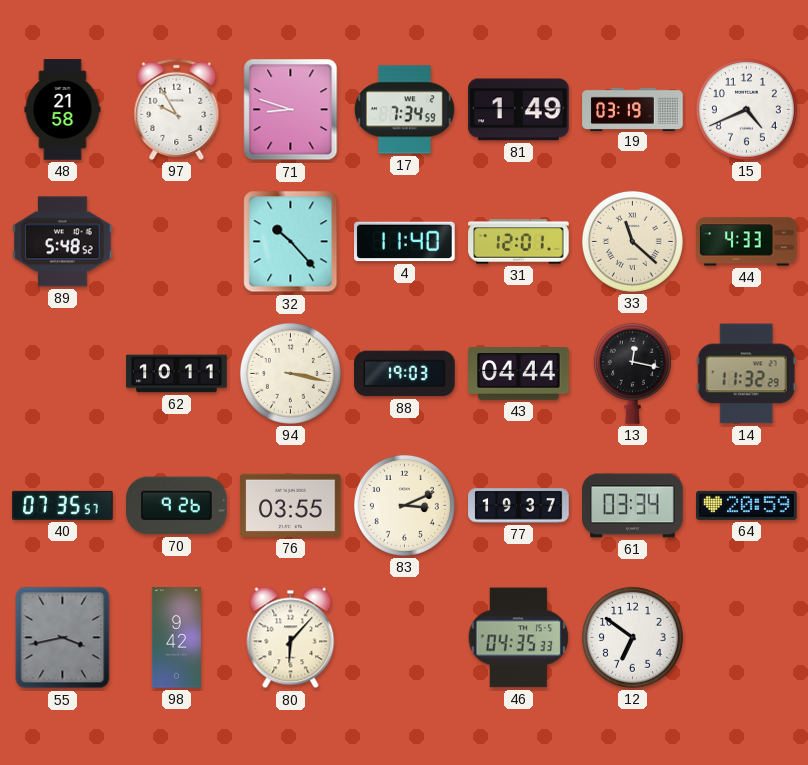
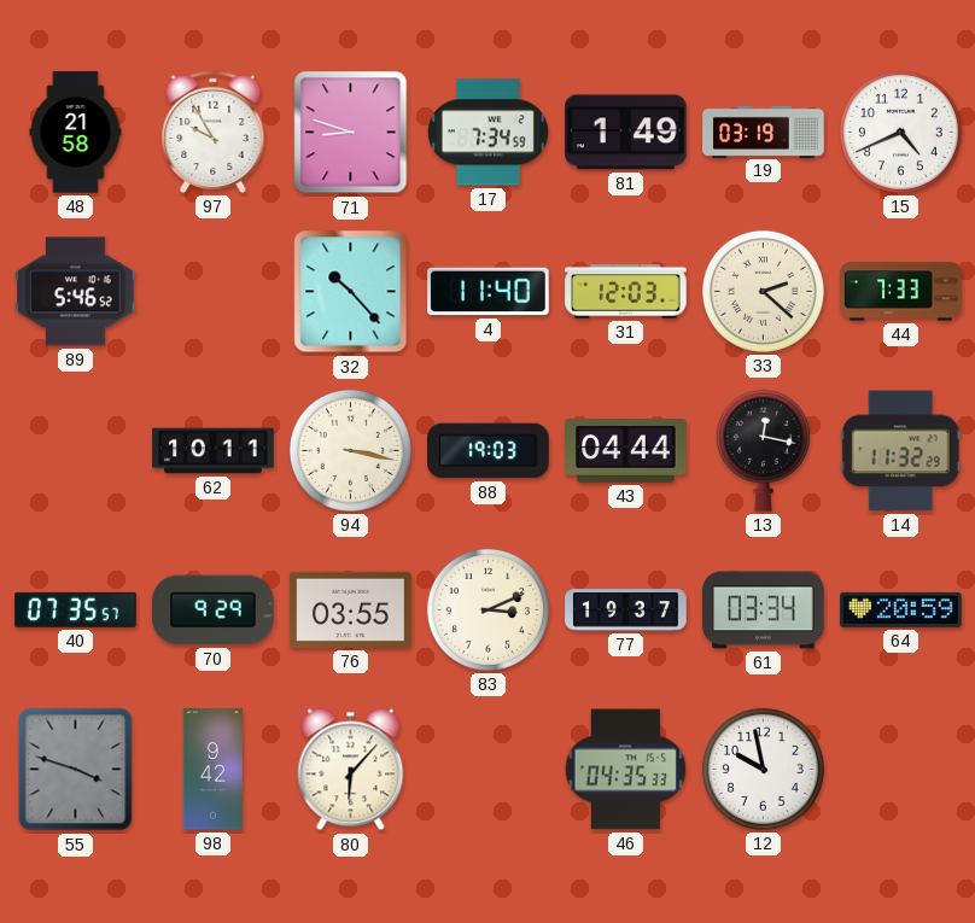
89: 5:48 -> 5:46
31: 12:01 -> 12:03
33: 11:22 -> 2:22
44: 4:33 -> 7:33
70: 9:26 -> 9:29
55: 3:43 -> 3:48
12: 6:51 -> 9:58
